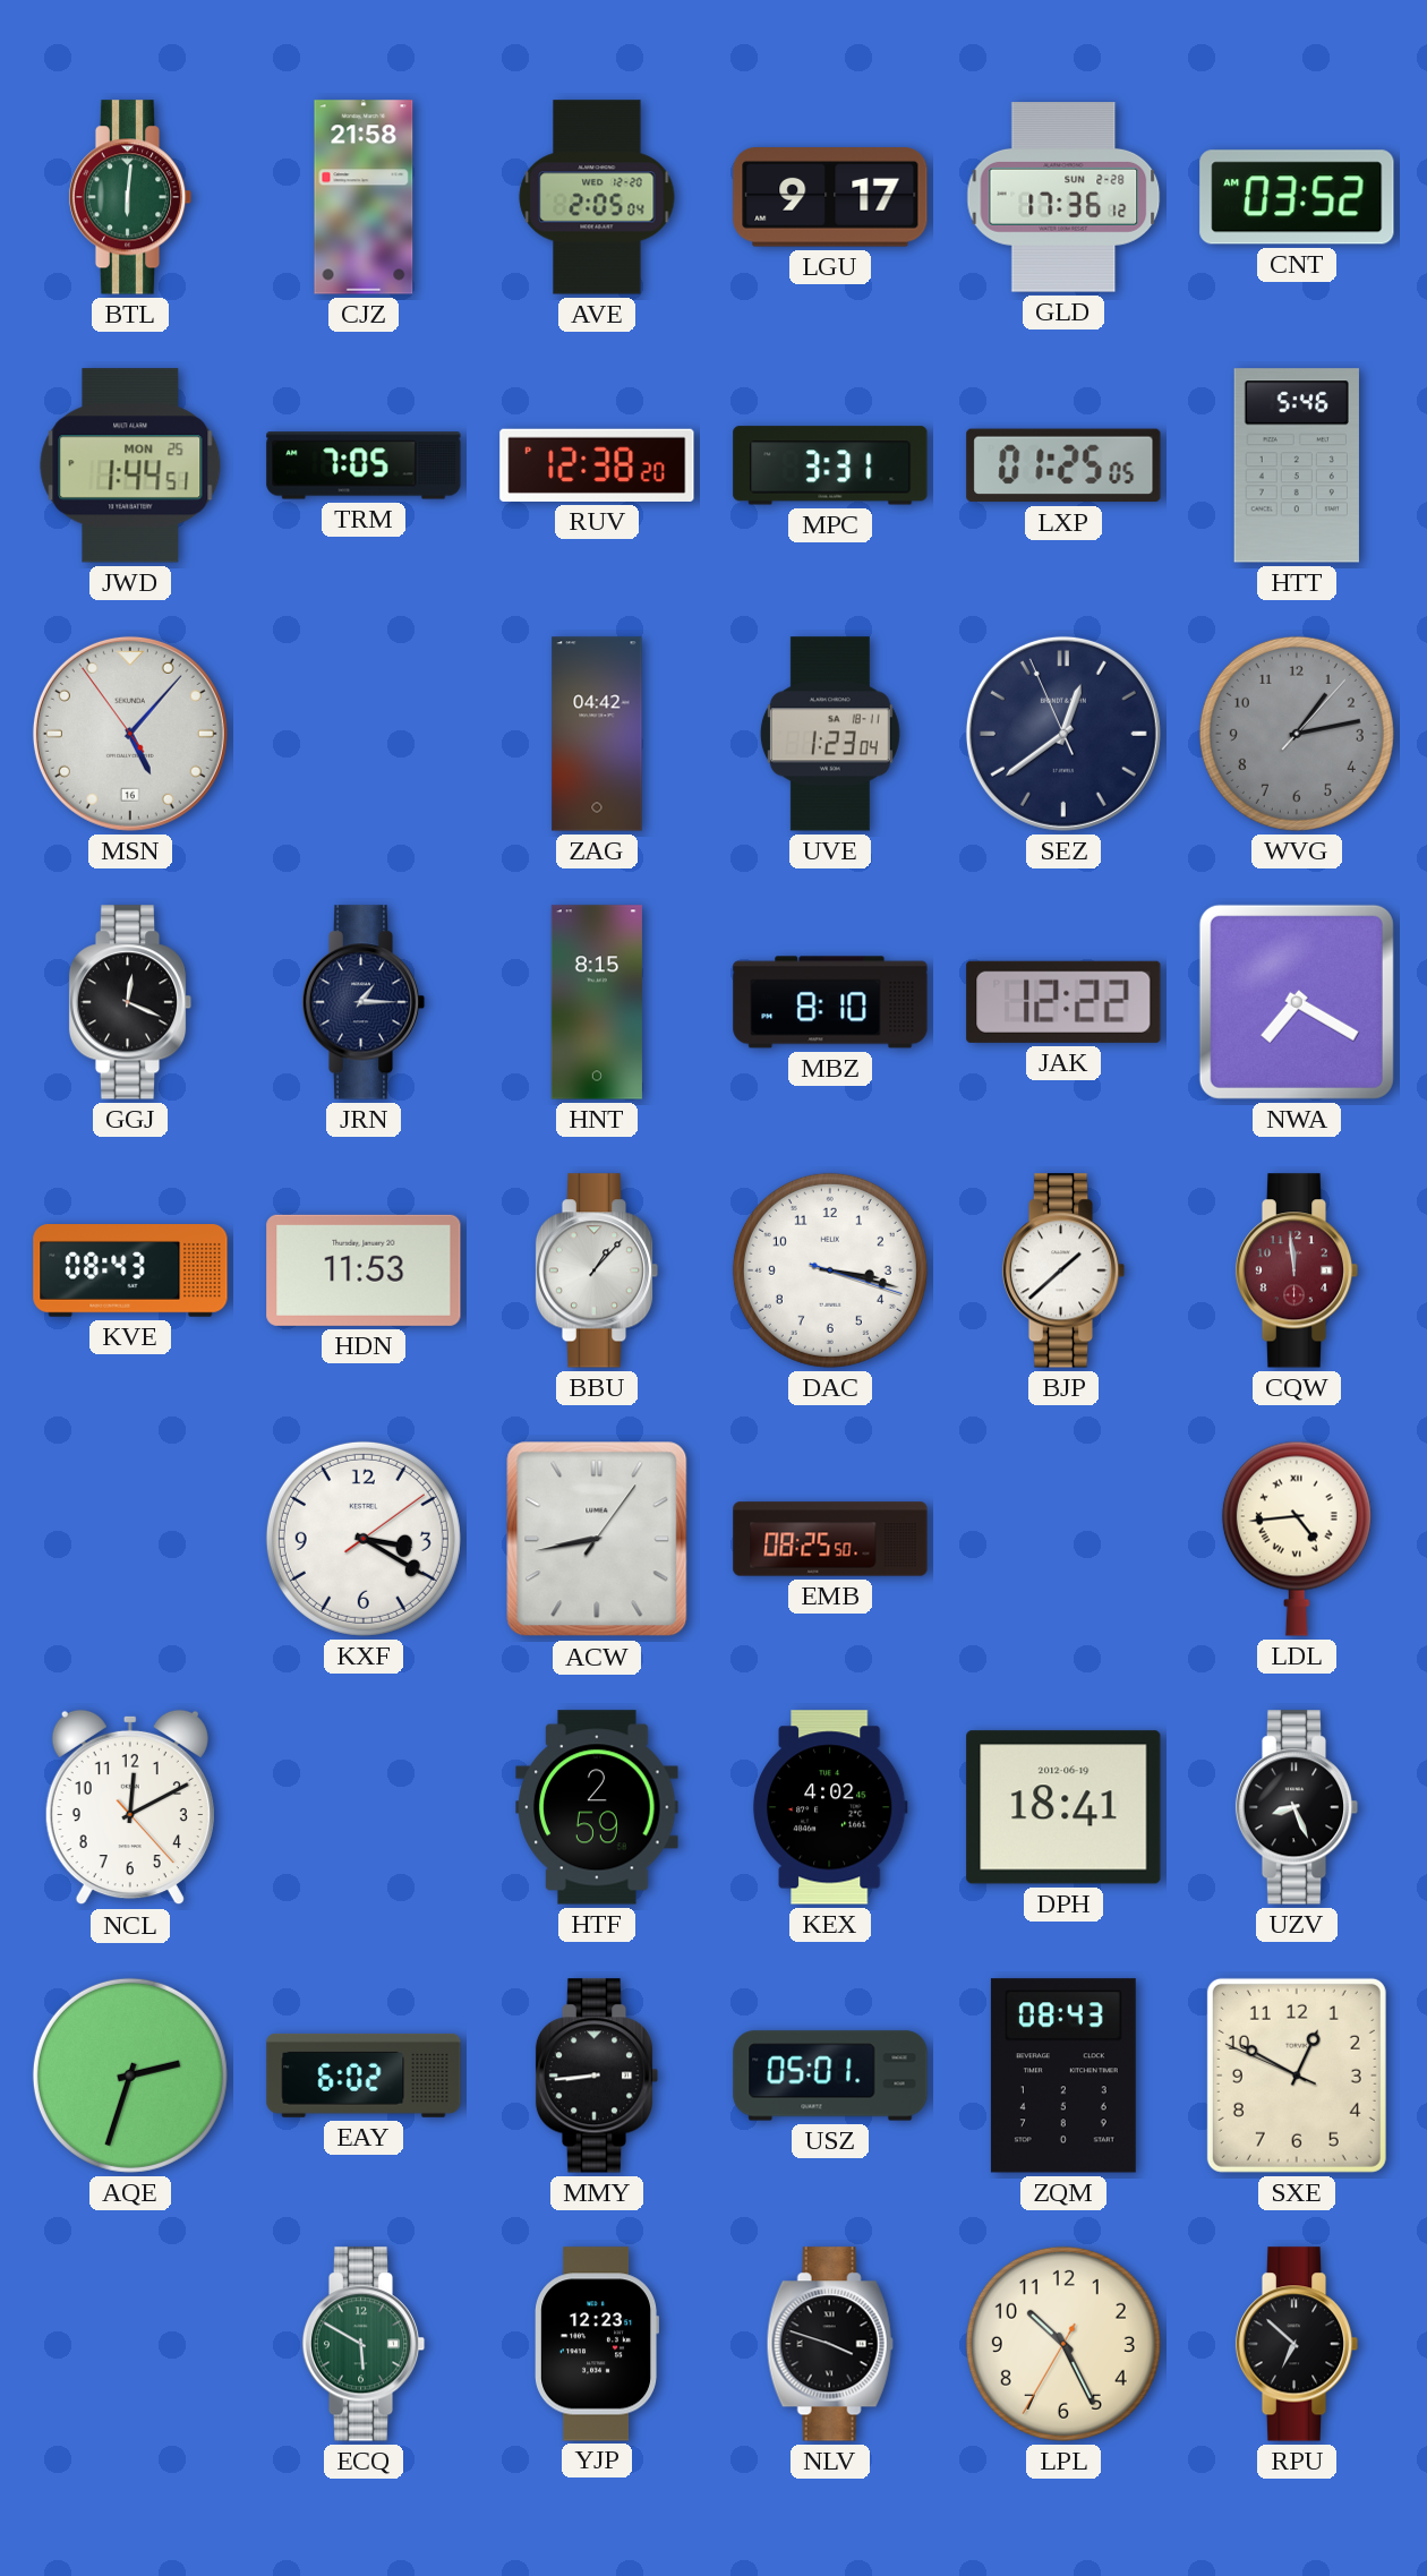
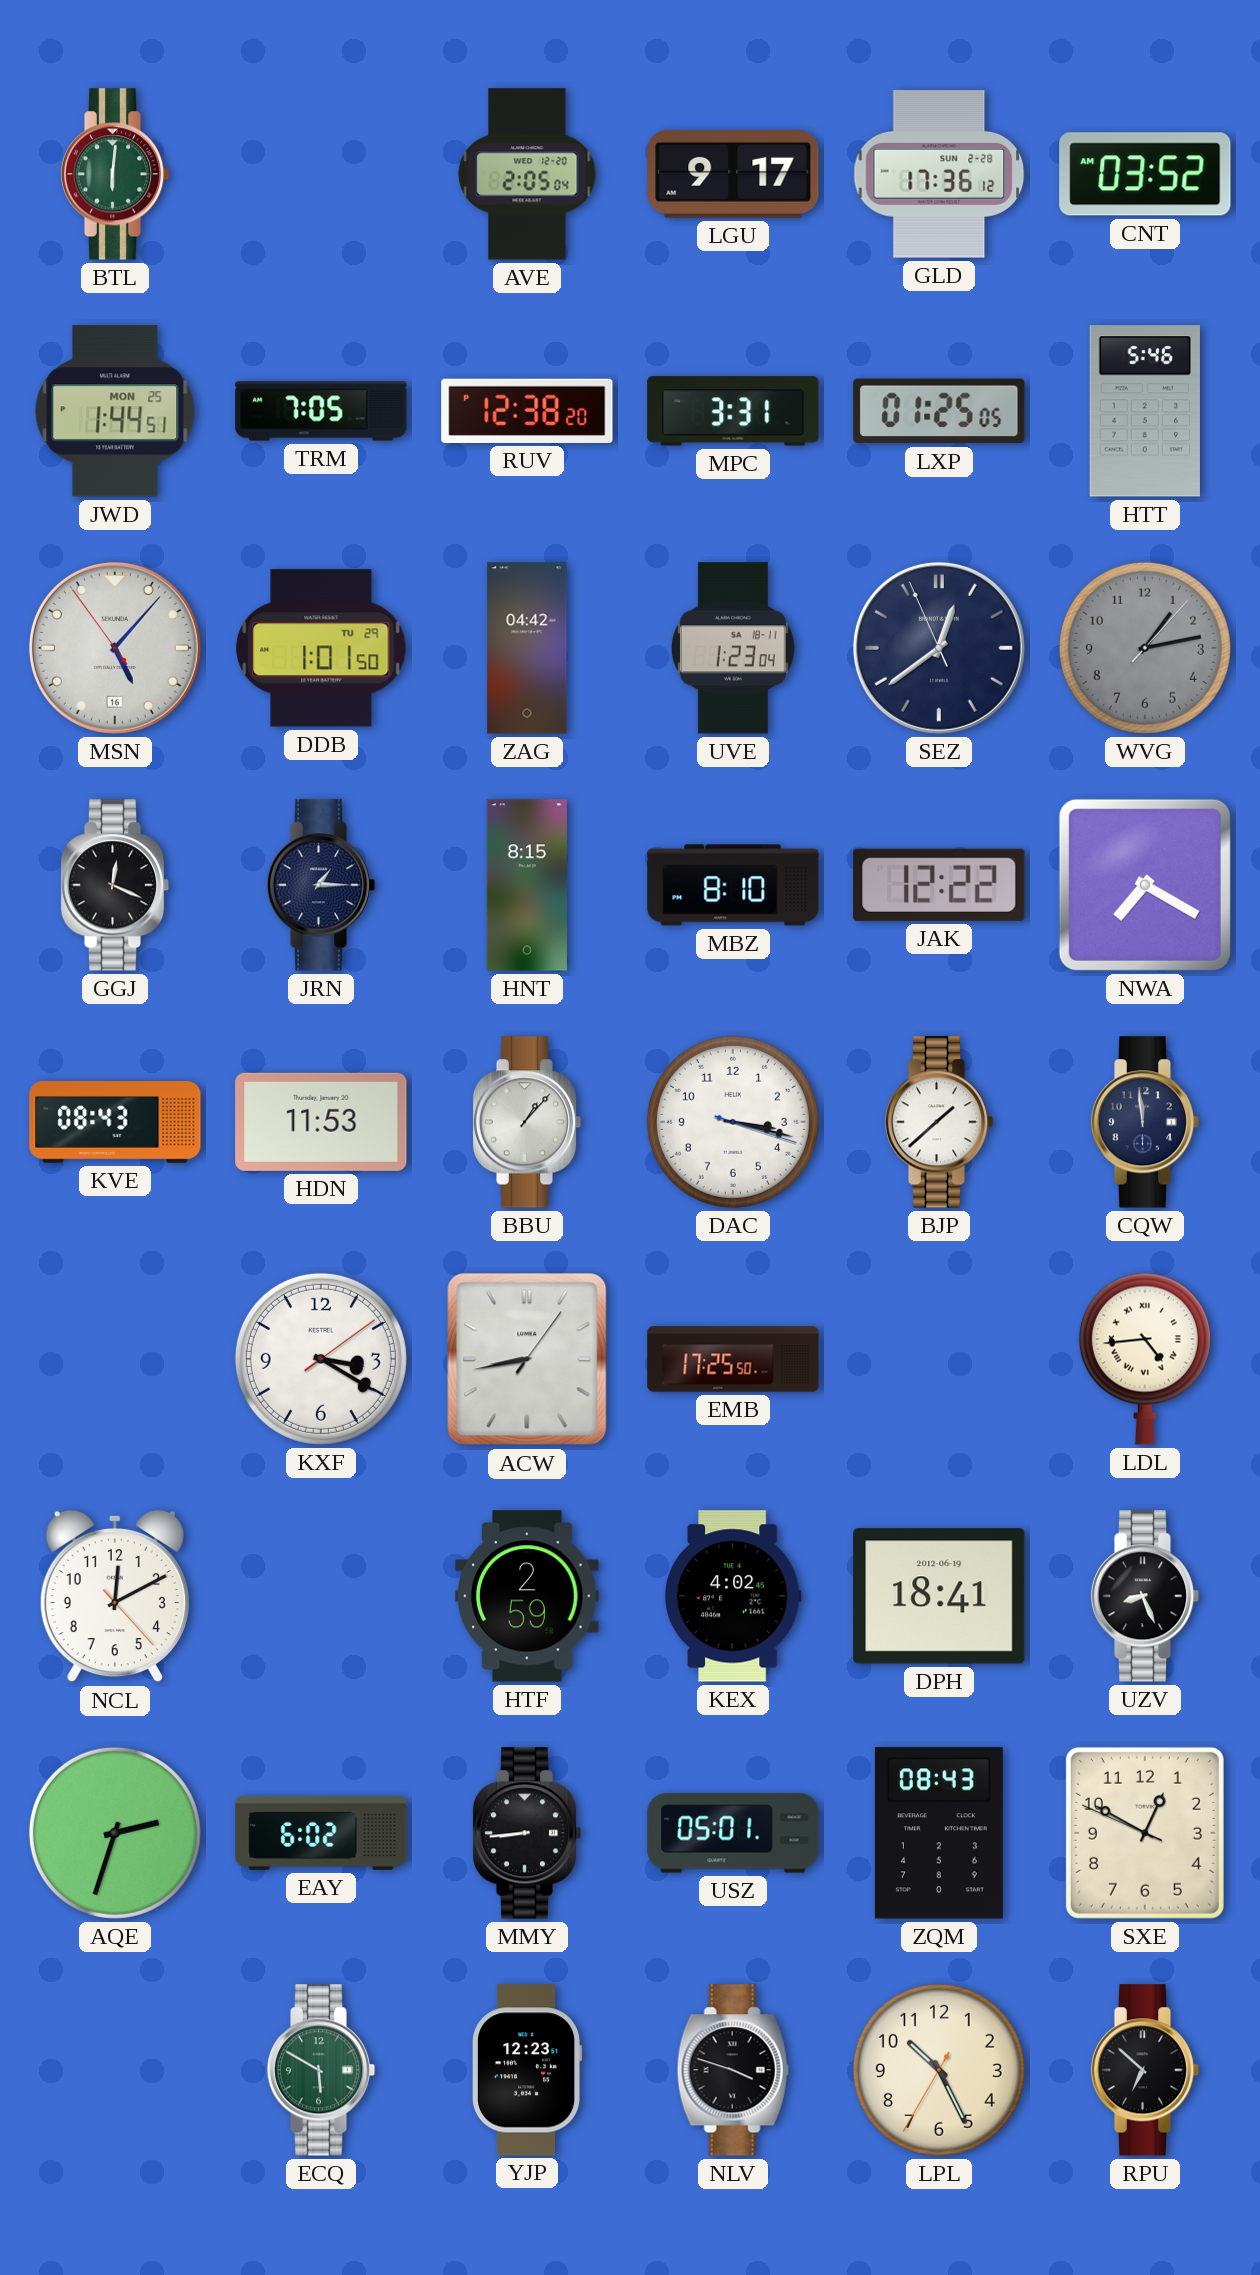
CJZ: 21:58 -> none
DDB: none -> 1:01
CQW dial: burgundy -> navy
EMB: 08:25 -> 17:25
